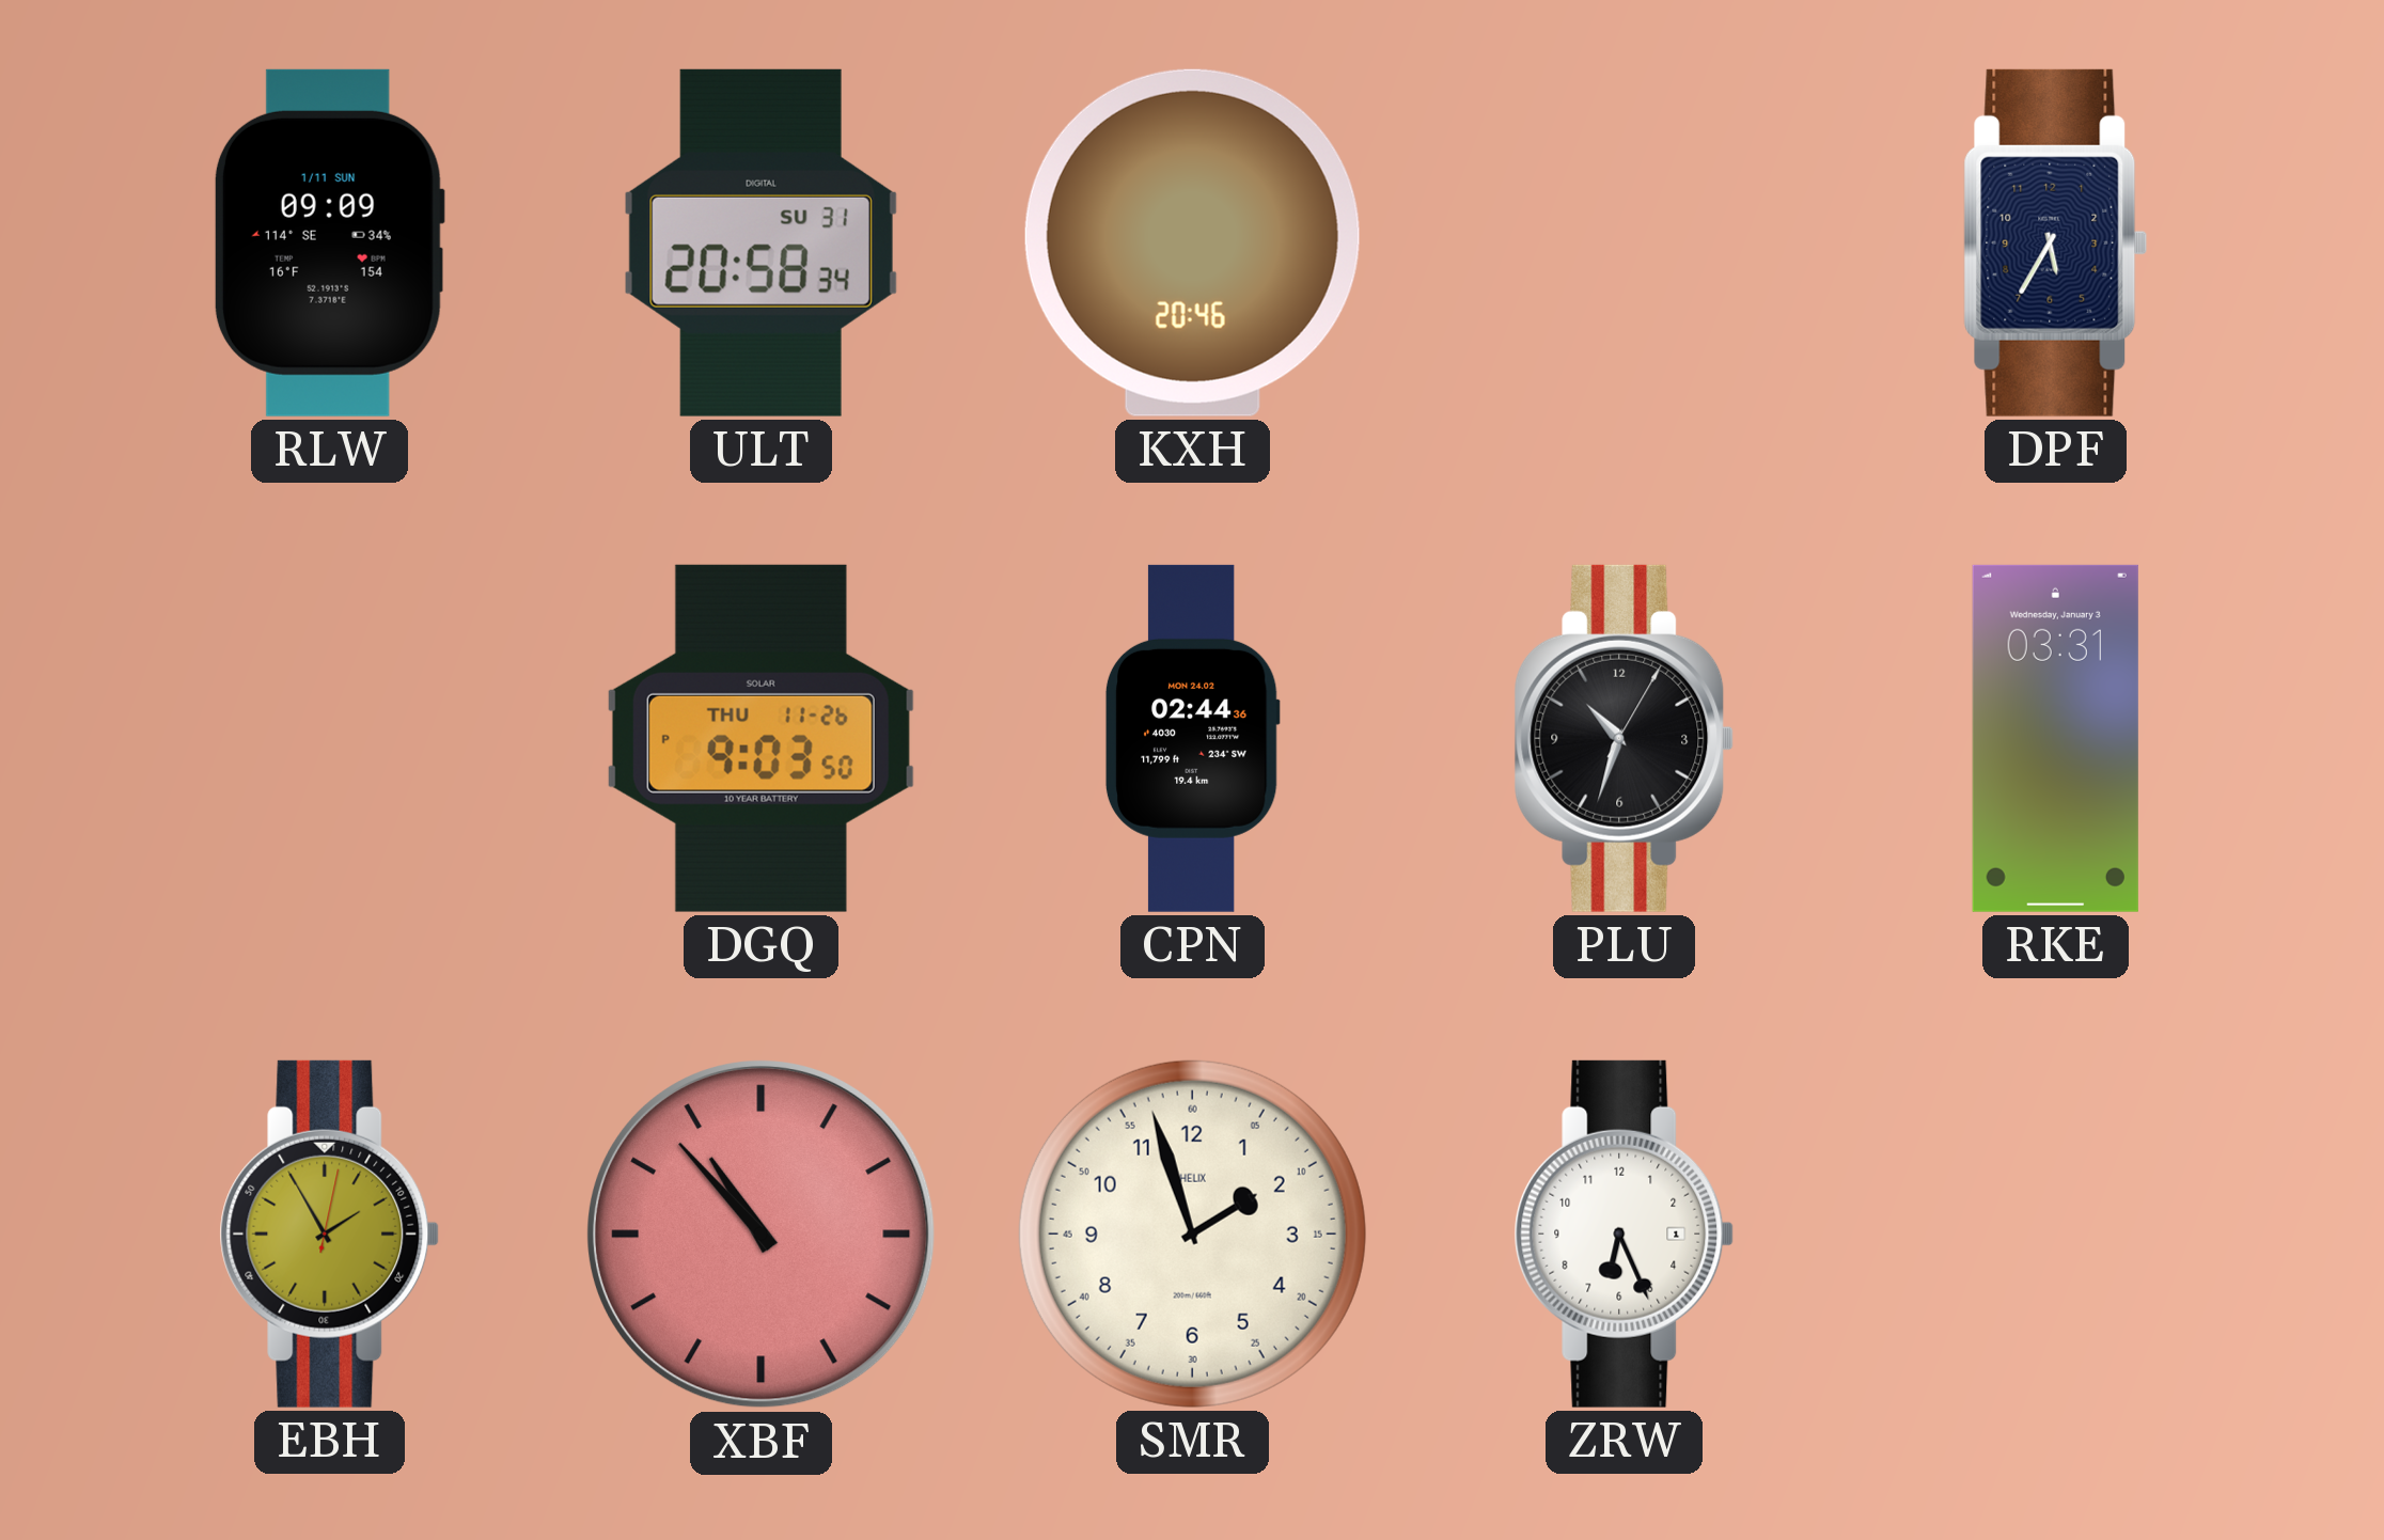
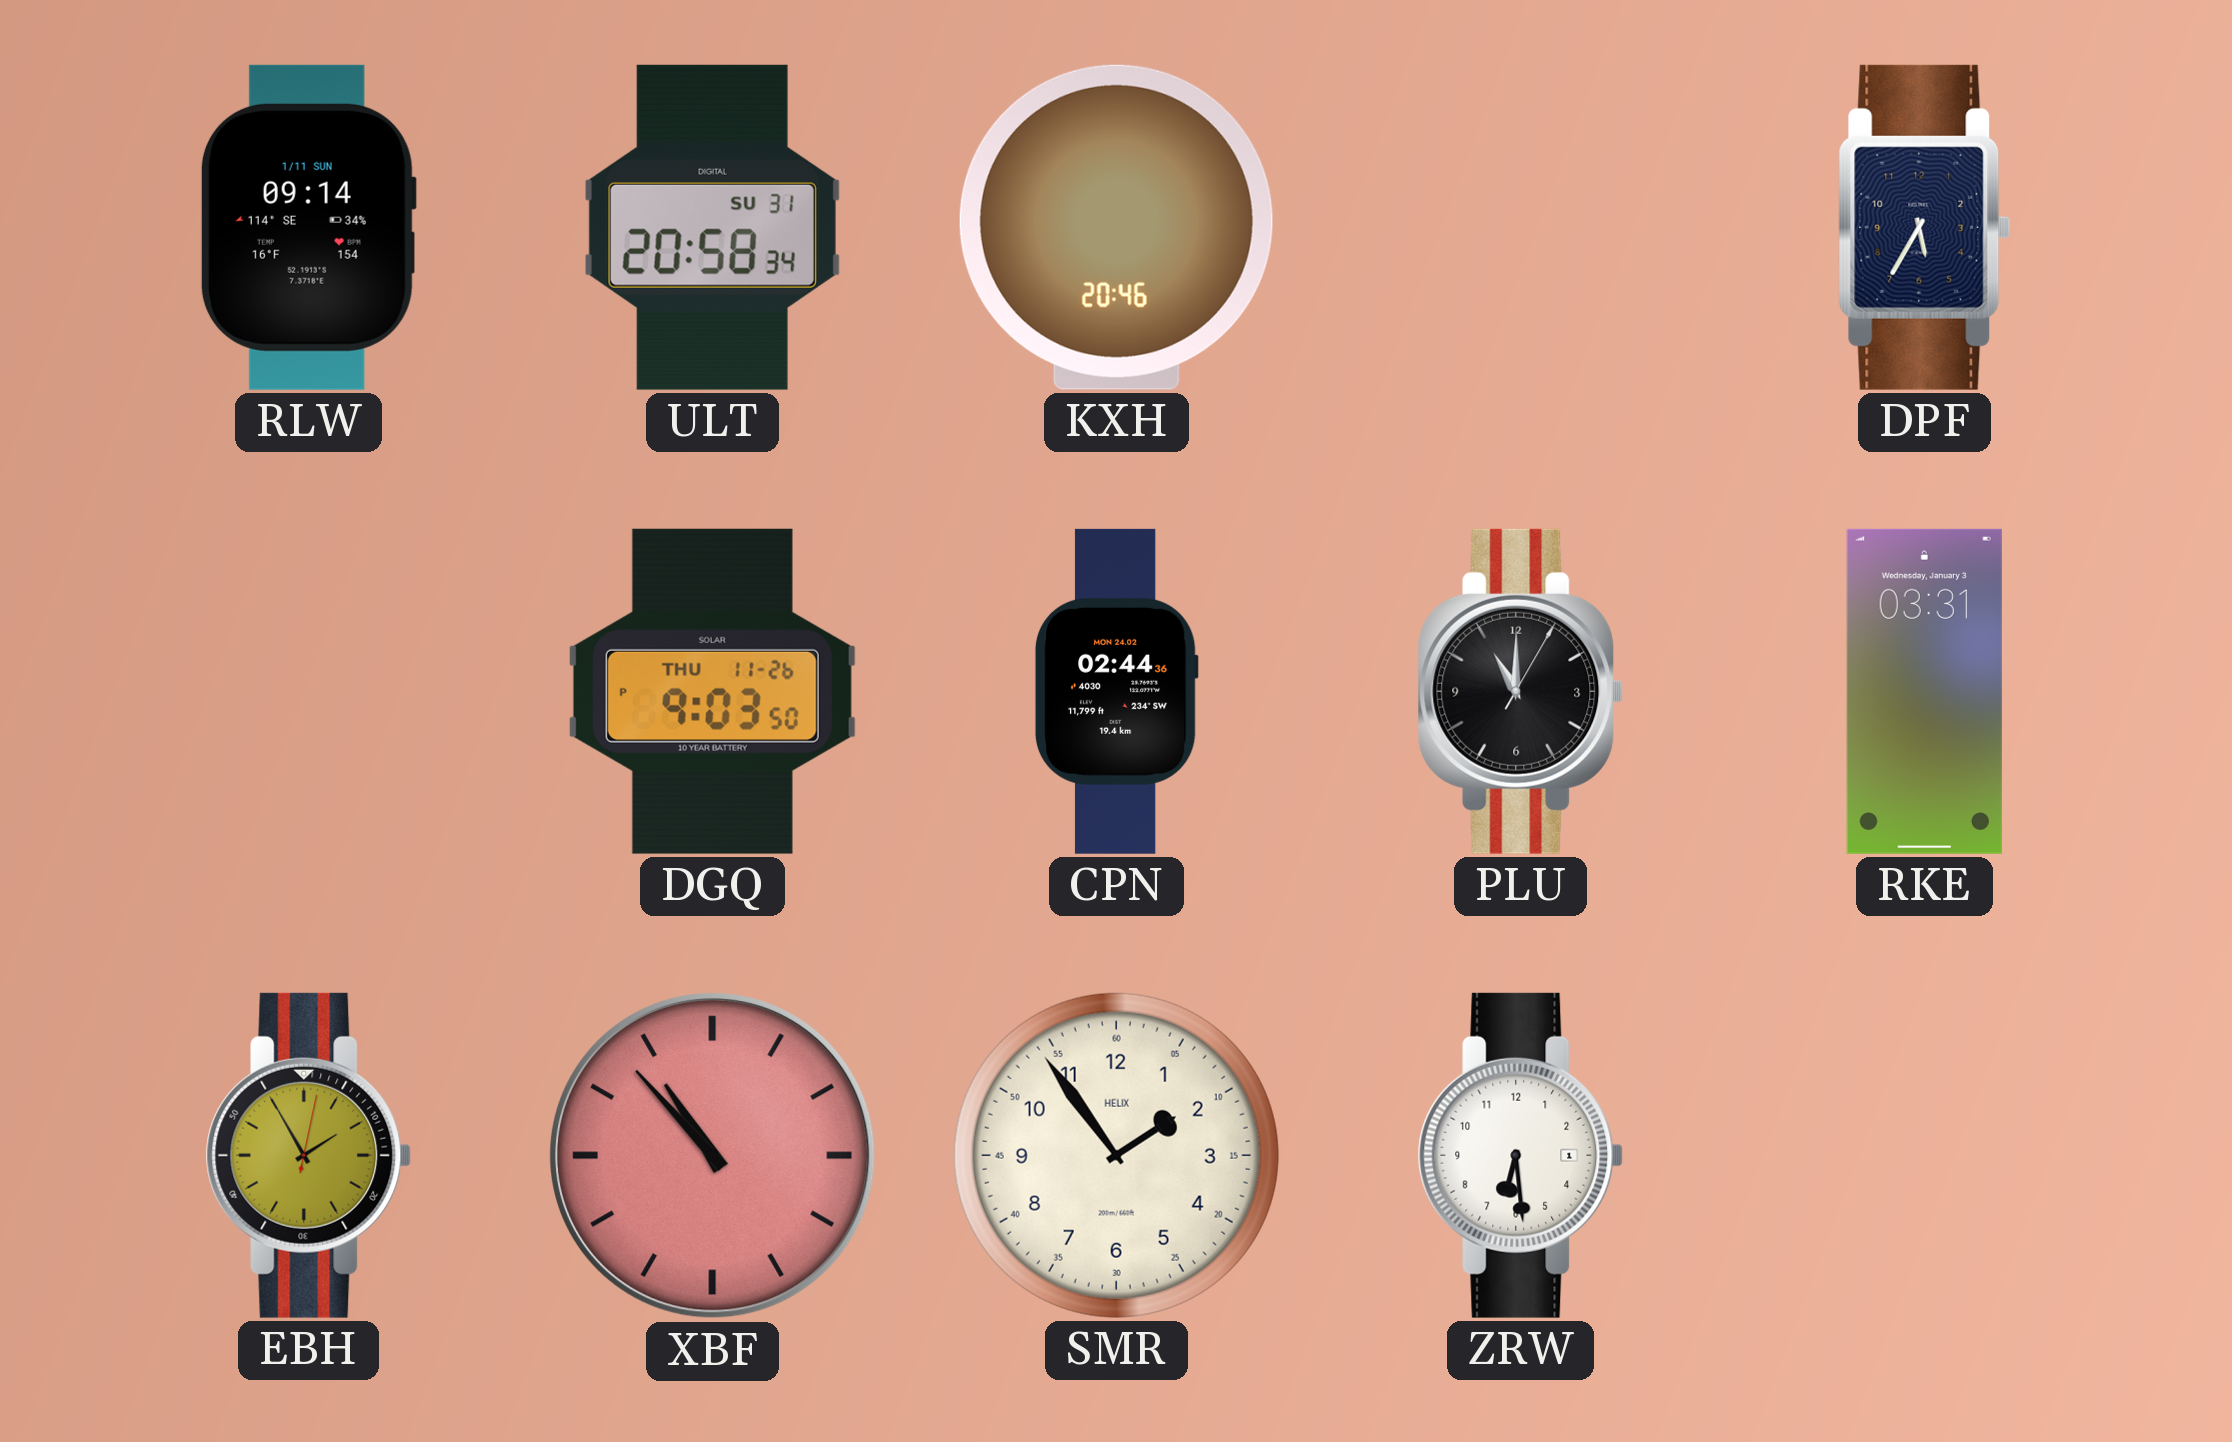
RLW: 09:09 -> 09:14
PLU: 10:33 -> 11:00
SMR: 1:57 -> 1:54
ZRW: 6:26 -> 6:29
